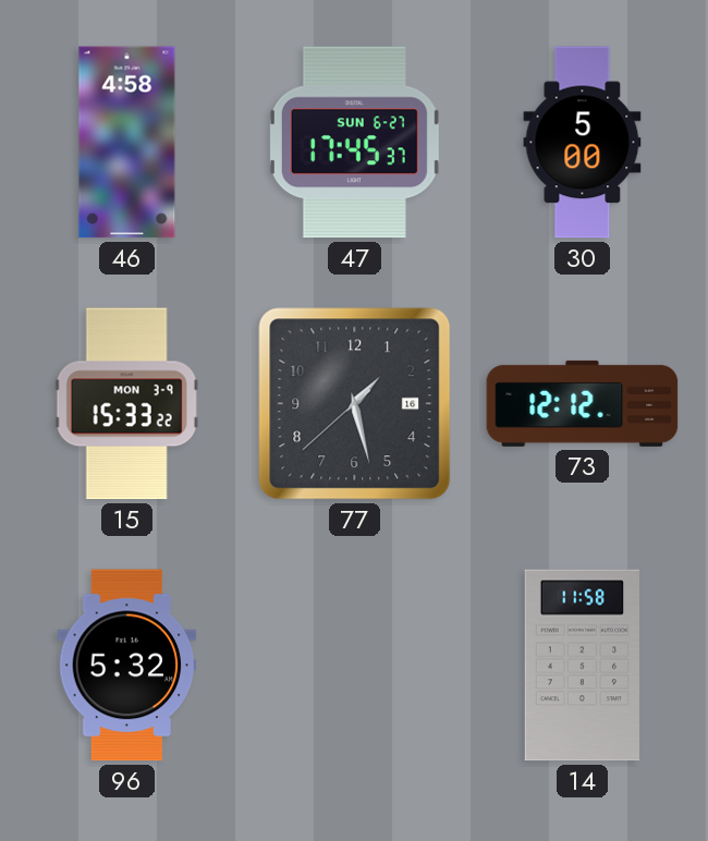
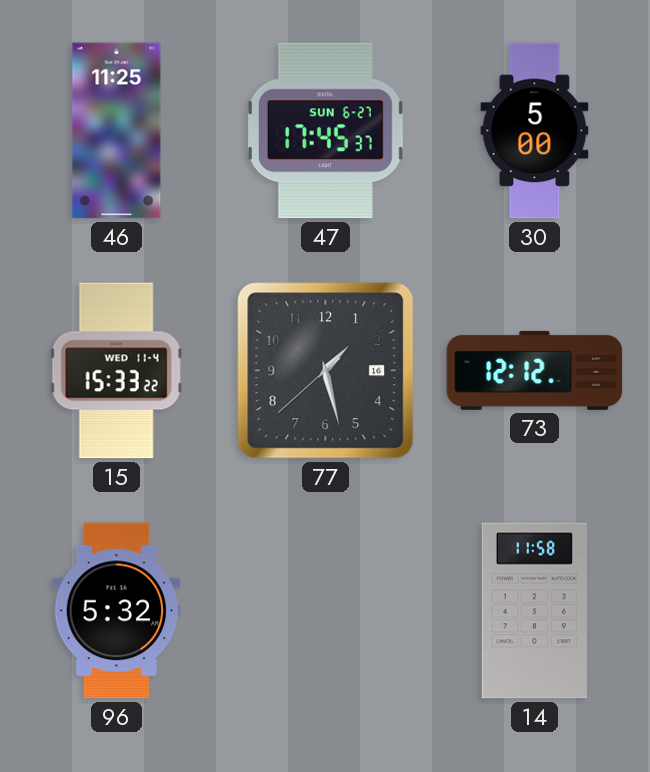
46: 4:58 -> 11:25
15 date: MON 3-9 -> WED 11-4
